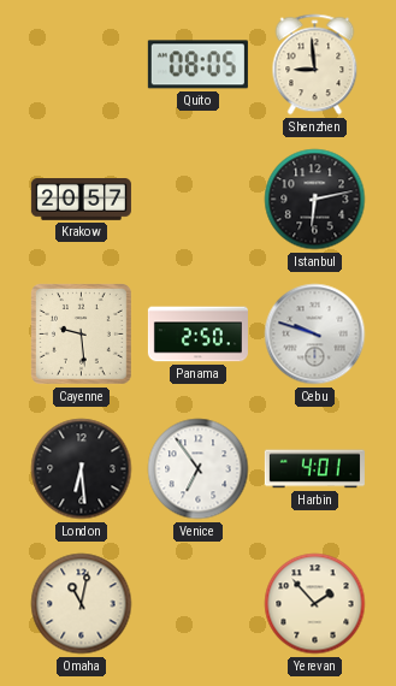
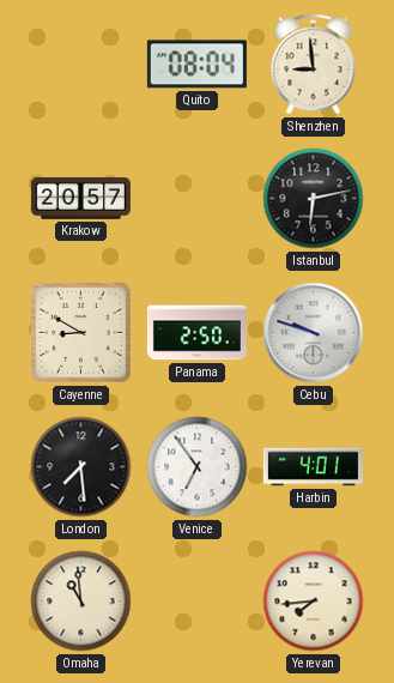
Quito: 08:05 -> 08:04
Cayenne: 9:29 -> 8:50
London: 6:29 -> 7:29
Omaha: 11:02 -> 10:59
Yerevan: 1:53 -> 7:44
